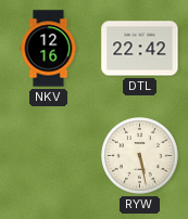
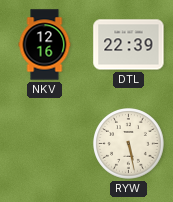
DTL: 22:42 -> 22:39
